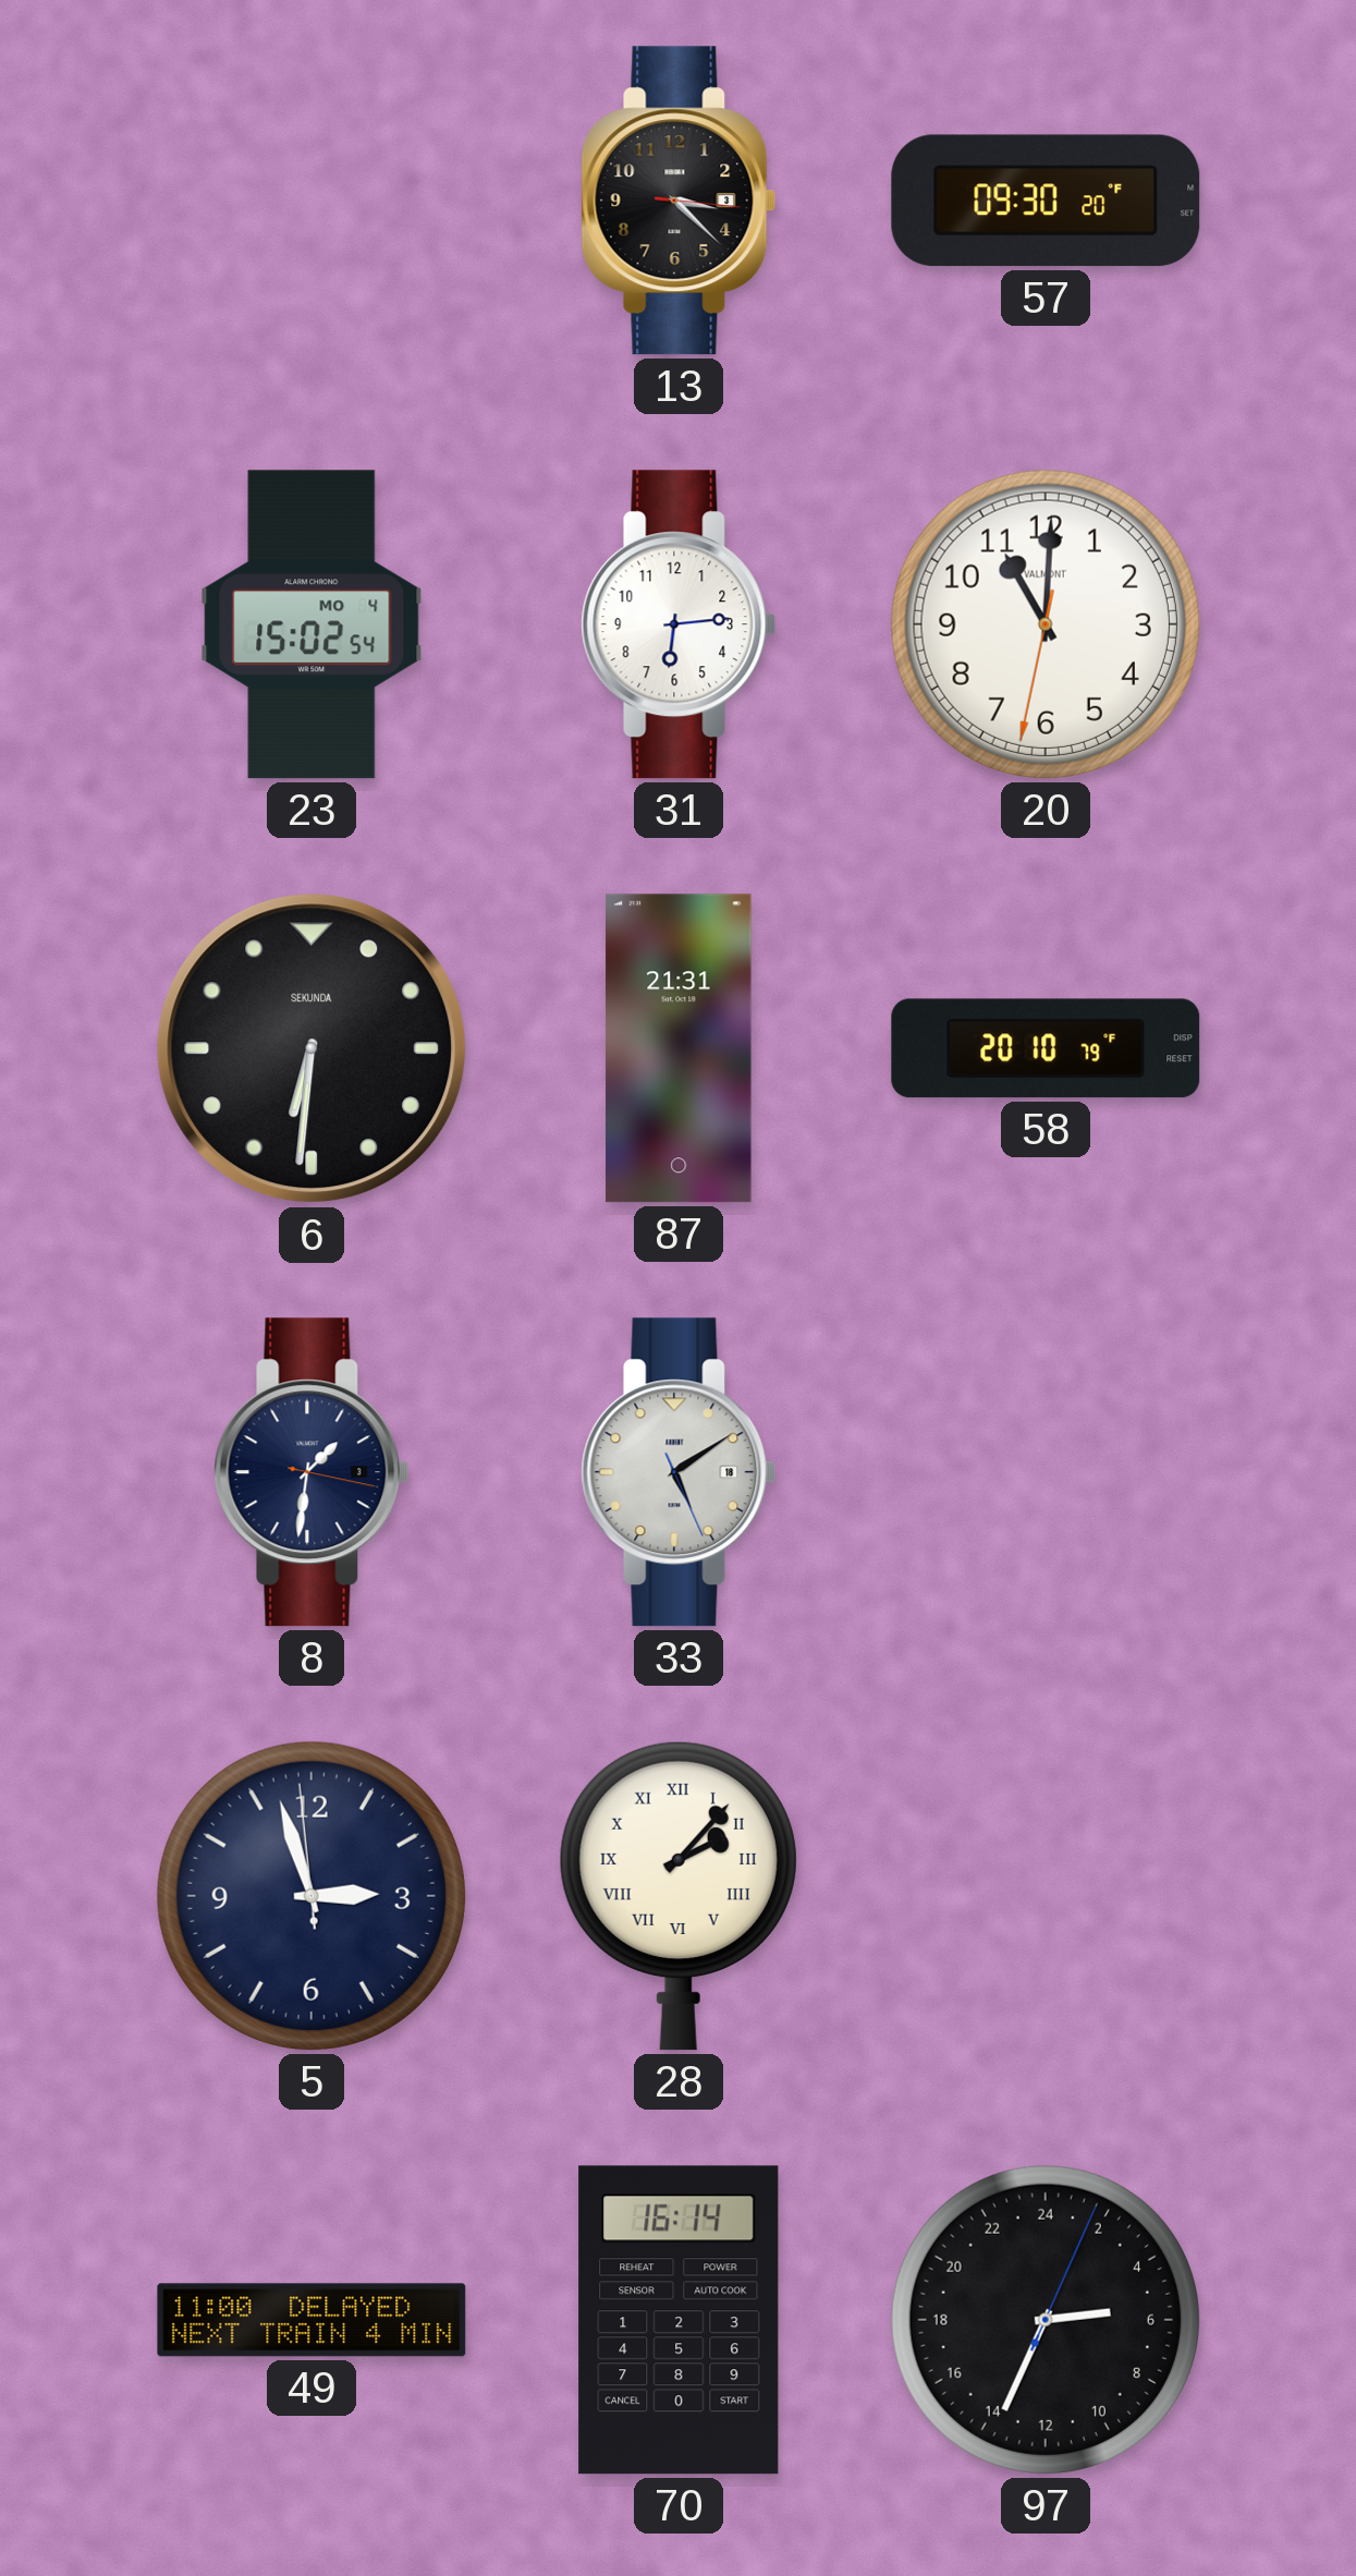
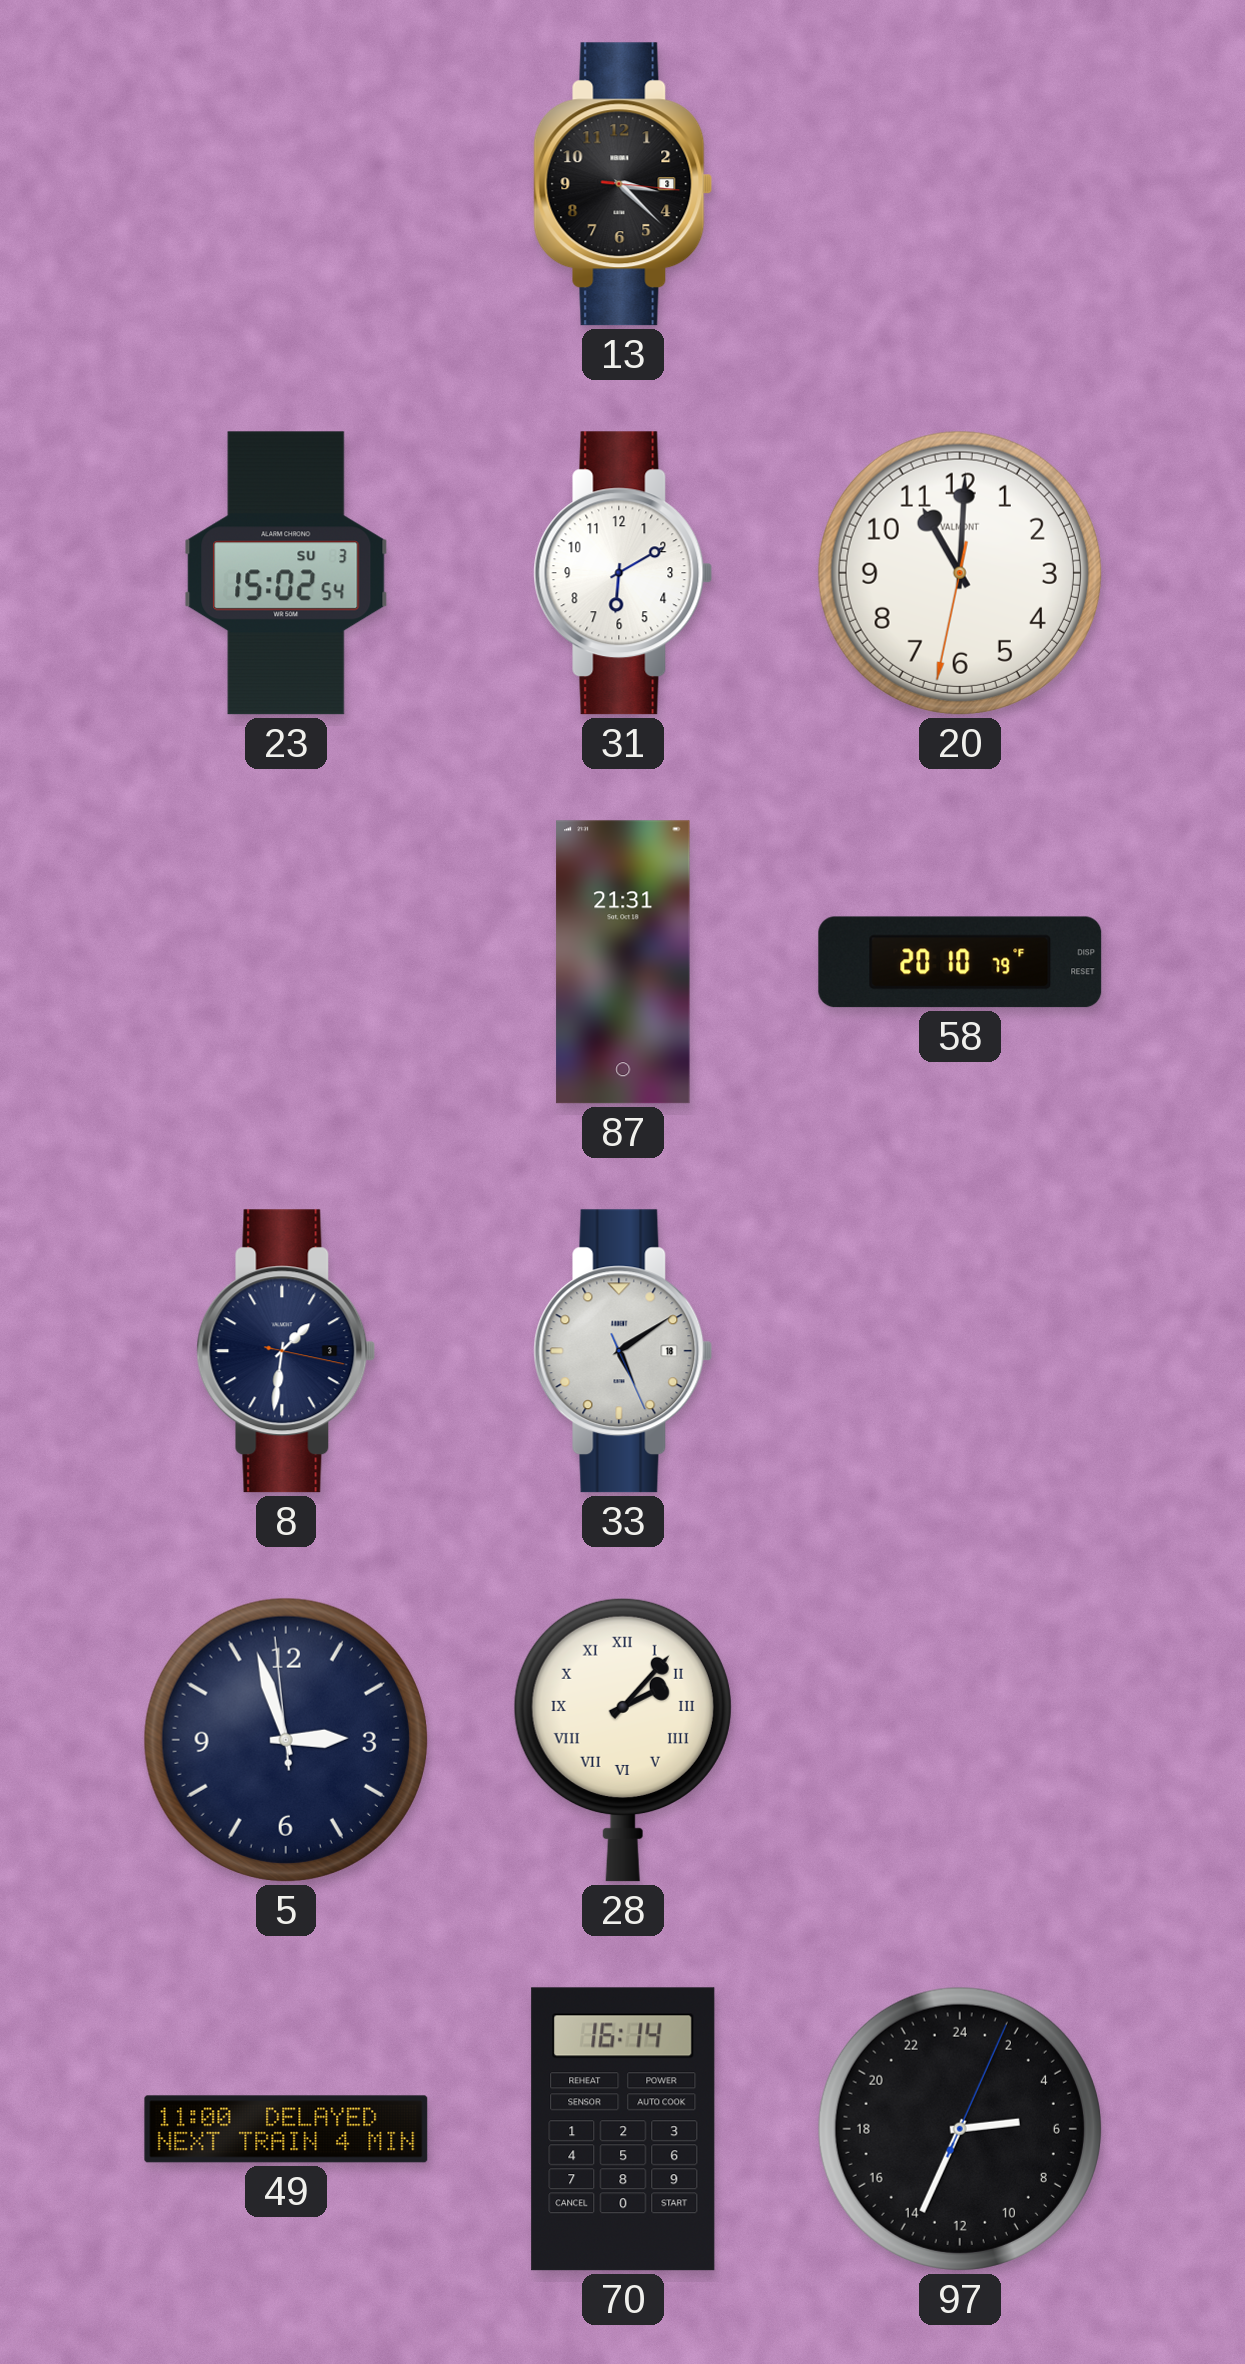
57: 09:30 -> none
23 date: MO 4 -> SU 3
31: 6:14 -> 6:10
6: 6:31 -> none
